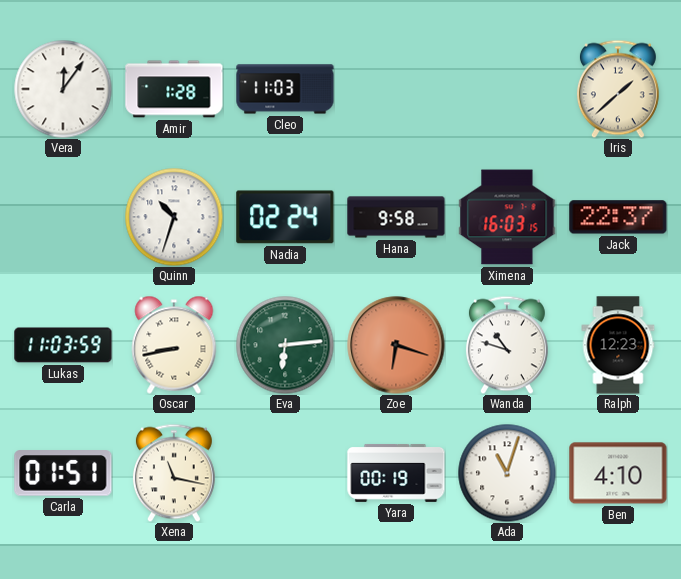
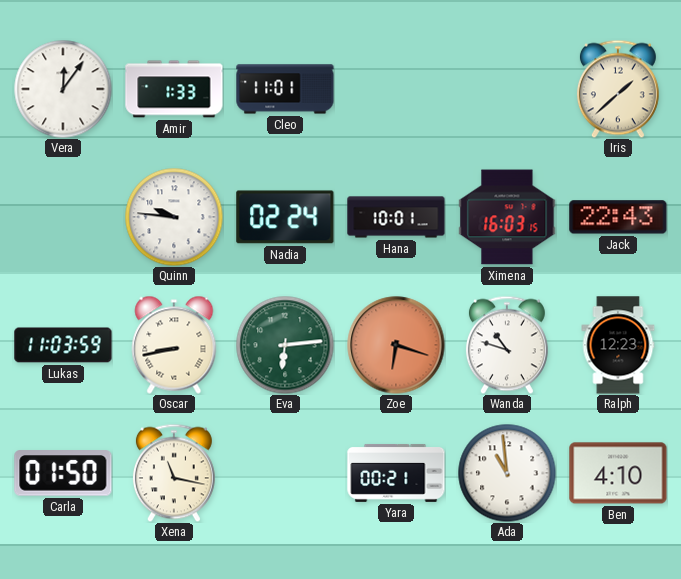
Amir: 1:28 -> 1:33
Cleo: 11:03 -> 11:01
Quinn: 10:33 -> 9:46
Hana: 9:58 -> 10:01
Jack: 22:37 -> 22:43
Carla: 01:51 -> 01:50
Yara: 00:19 -> 00:21
Ada: 11:03 -> 10:59
